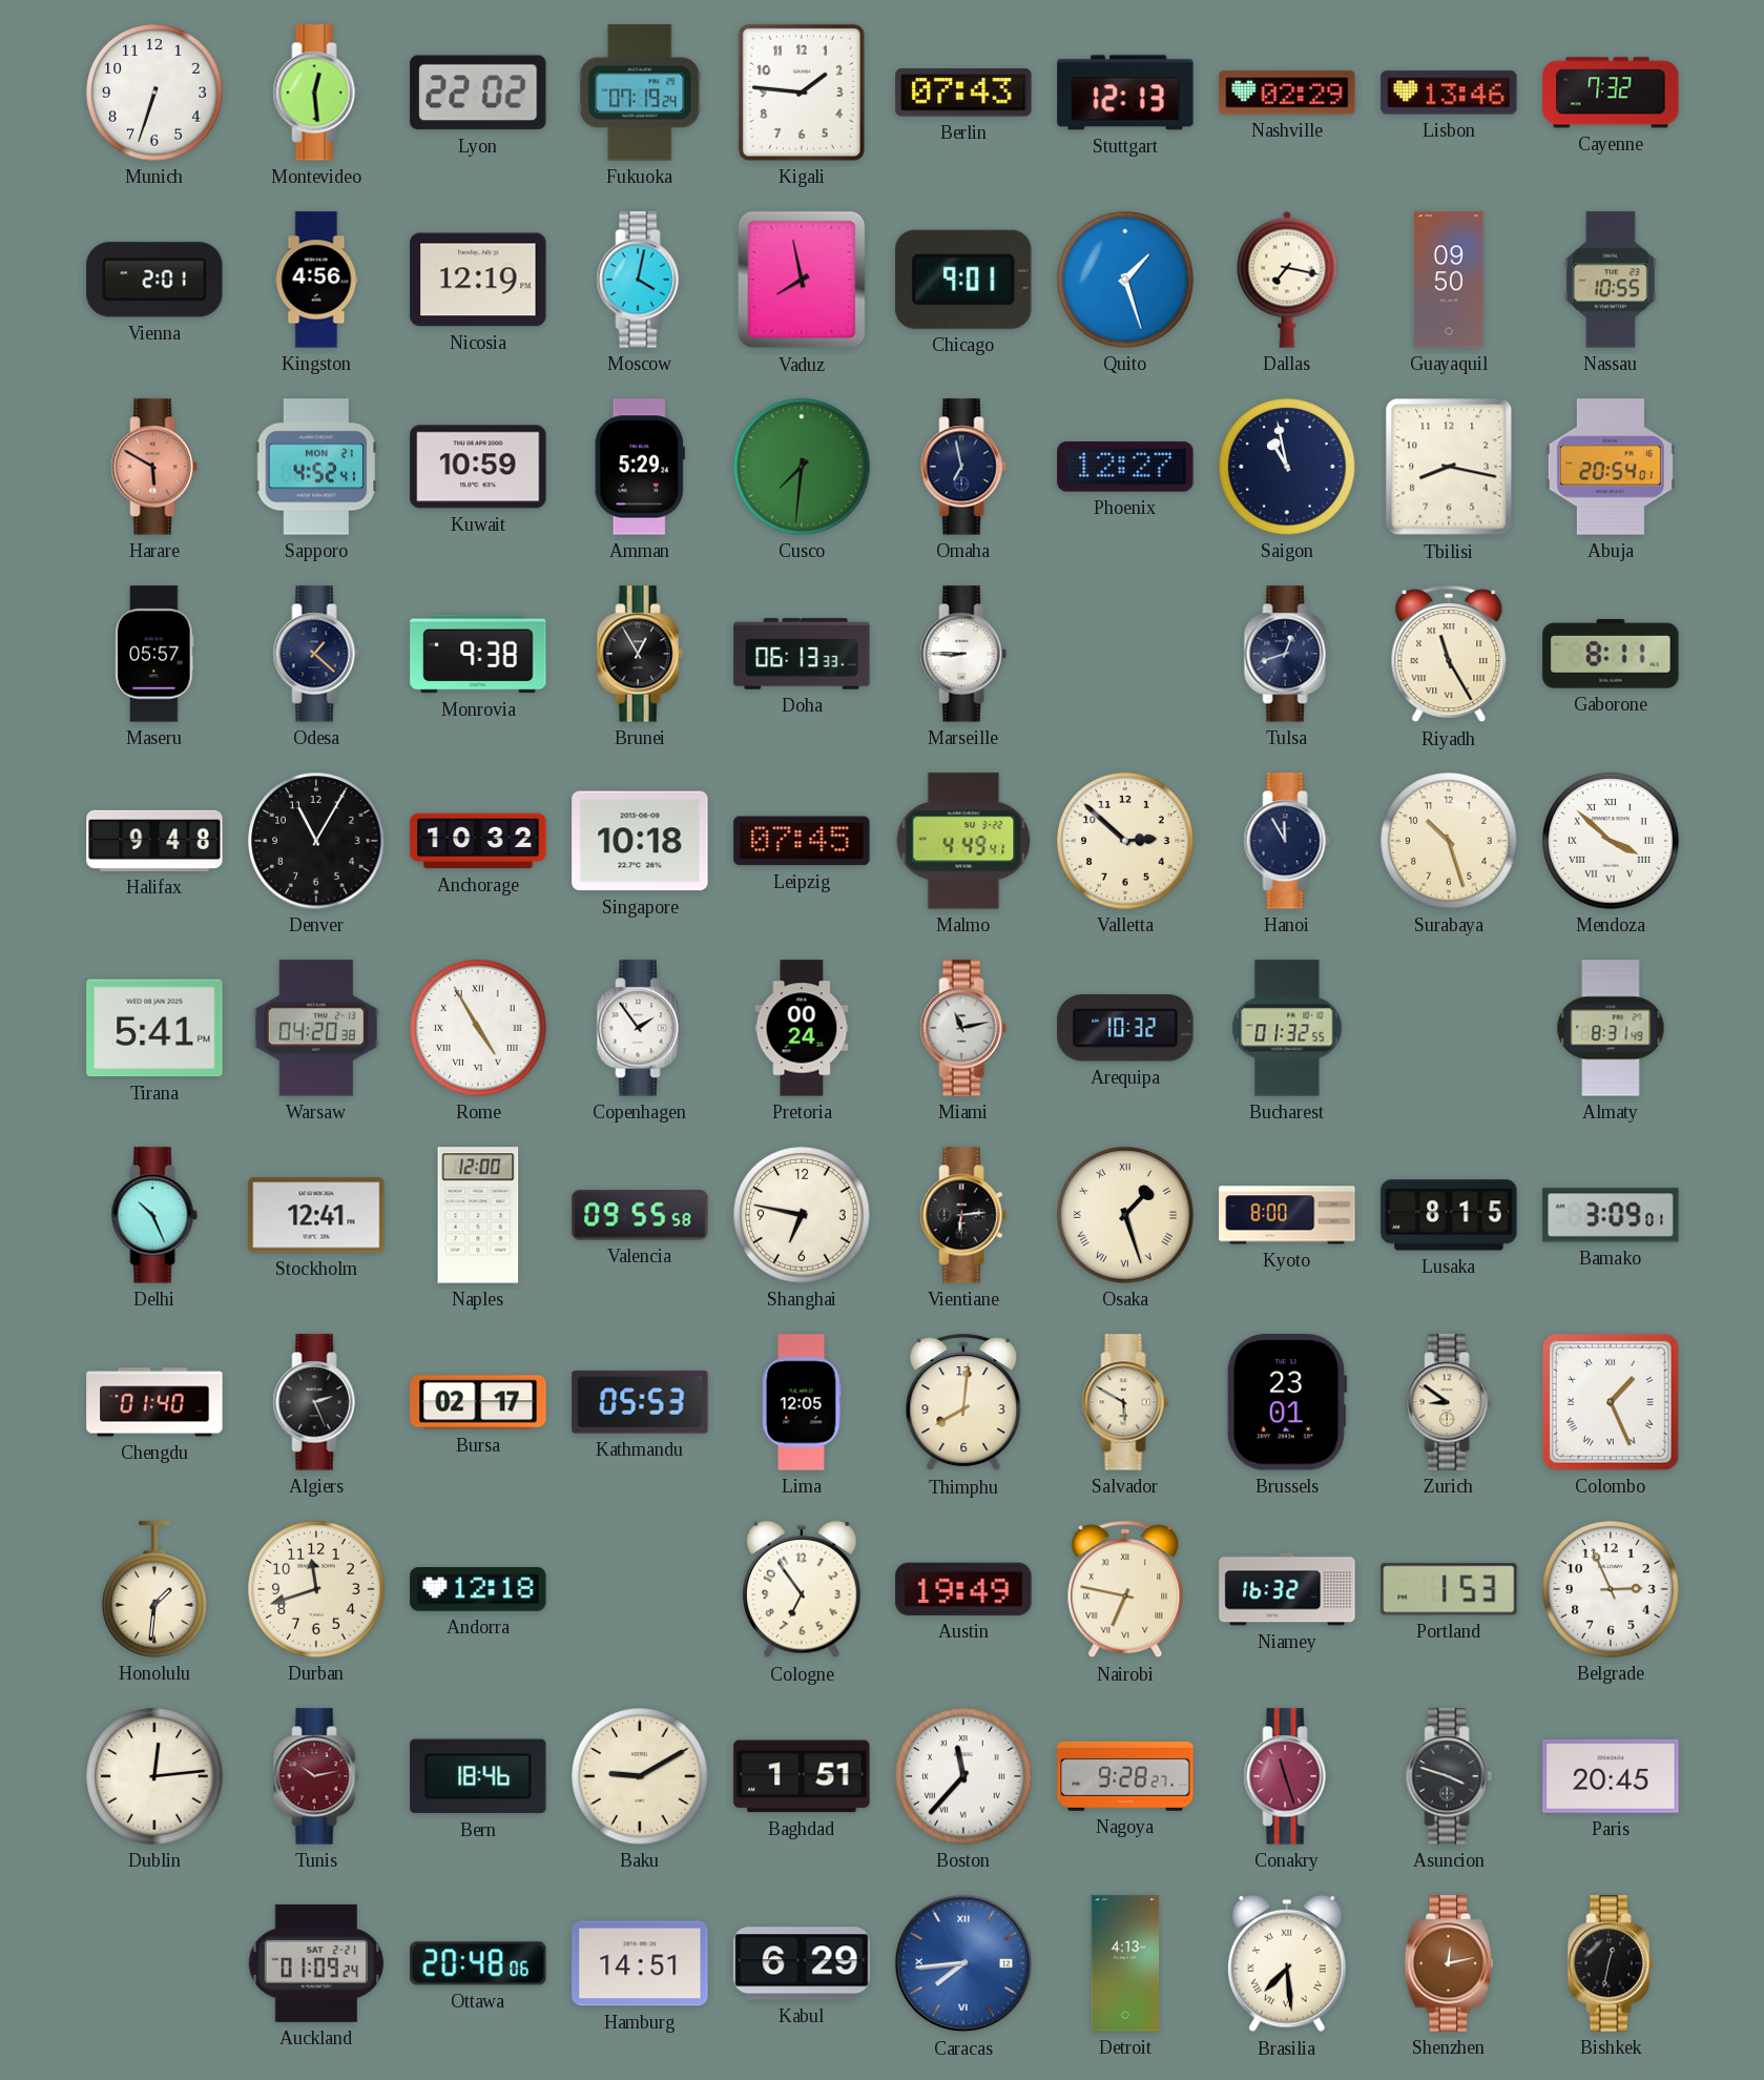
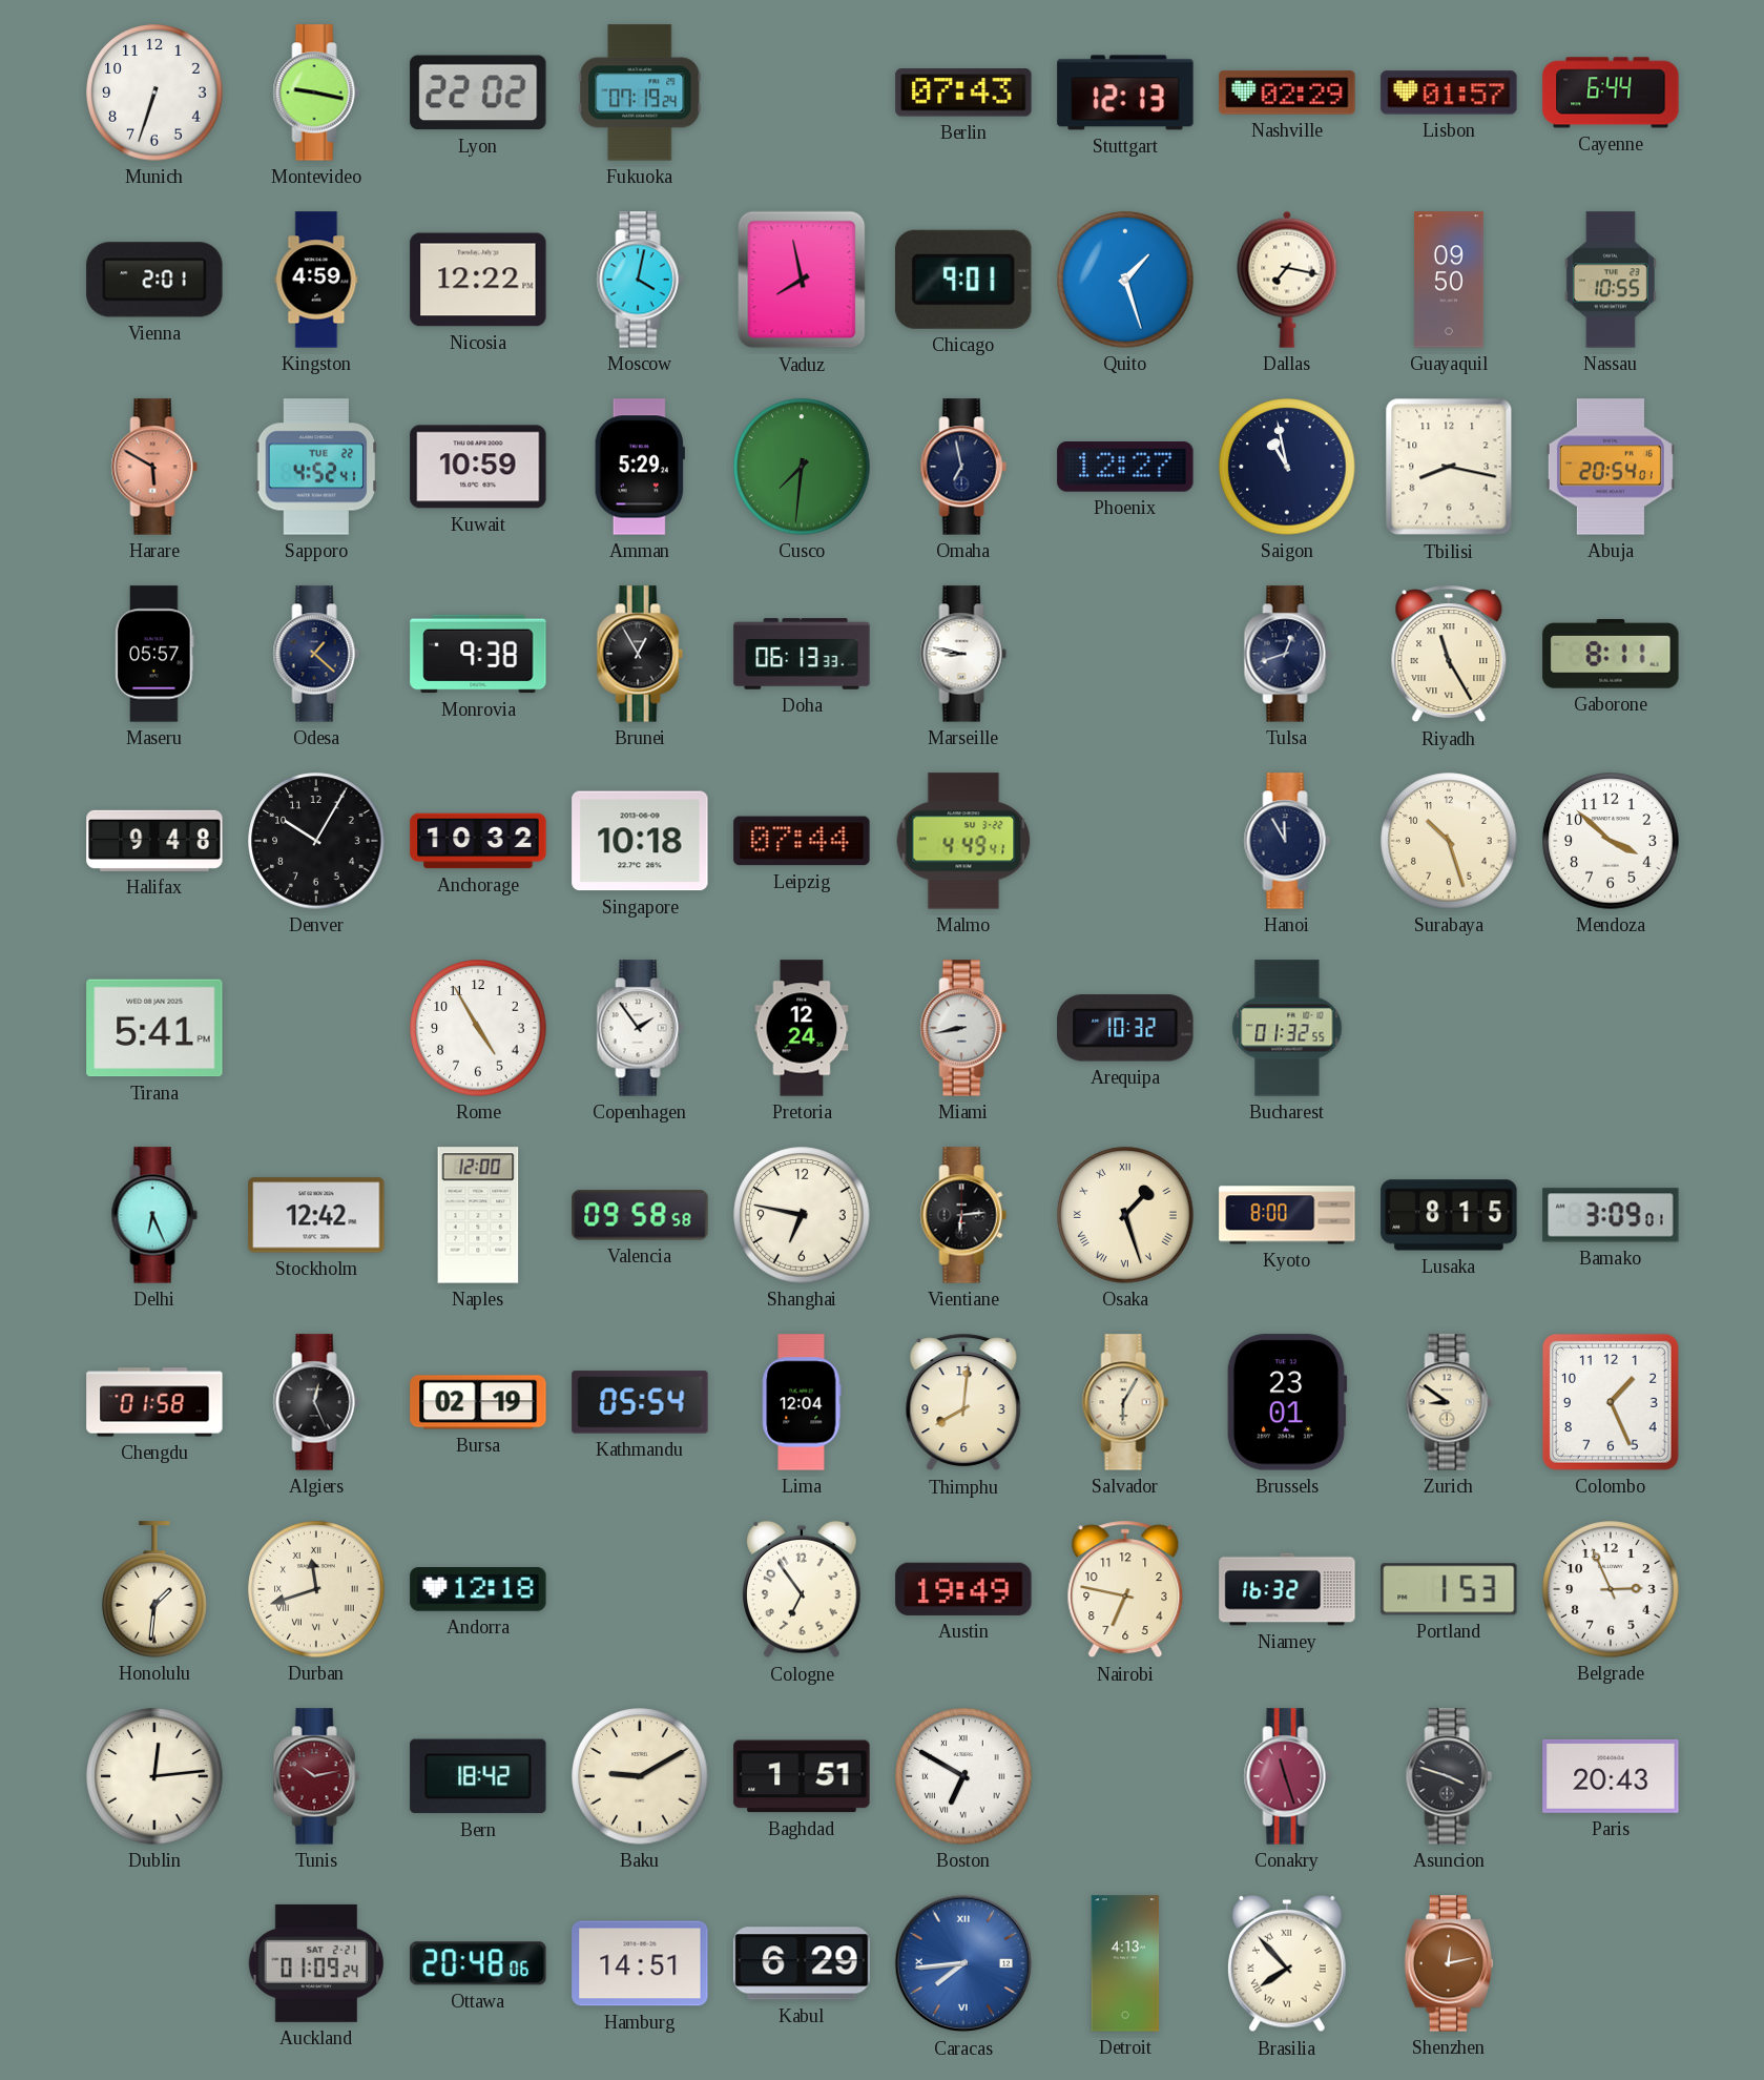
Montevideo: 12:29 -> 9:17
Kigali: 1:46 -> none
Lisbon: 13:46 -> 01:57
Cayenne: 7:32 -> 6:44
Kingston: 4:56 -> 4:59
Nicosia: 12:19 -> 12:22
Sapporo date: MON 21 -> TUE 22
Marseille: 8:45 -> 8:47
Denver: 11:05 -> 10:05
Leipzig: 07:45 -> 07:44
Valletta: 2:52 -> none
Mendoza numerals: Roman -> Arabic
Warsaw: 04:20 -> none
Rome numerals: Roman -> Arabic
Pretoria: 00:24 -> 12:24
Miami: 11:13 -> 8:43
Almaty: 8:31 -> none
Delhi: 10:26 -> 6:26
Stockholm: 12:41 -> 12:42
Valencia: 09:55 -> 09:58
Chengdu: 01:40 -> 01:58
Algiers: 2:26 -> 12:26
Bursa: 02:17 -> 02:19
Kathmandu: 05:53 -> 05:54
Lima: 12:05 -> 12:04
Salvador: 5:50 -> 6:05
Colombo numerals: Roman -> Arabic
Durban numerals: Arabic -> Roman
Nairobi numerals: Roman -> Arabic
Bern: 18:46 -> 18:42
Boston: 11:37 -> 6:50
Nagoya: 9:28 -> none
Paris: 20:45 -> 20:43
Brasilia: 7:29 -> 7:53
Bishkek: 12:32 -> none
